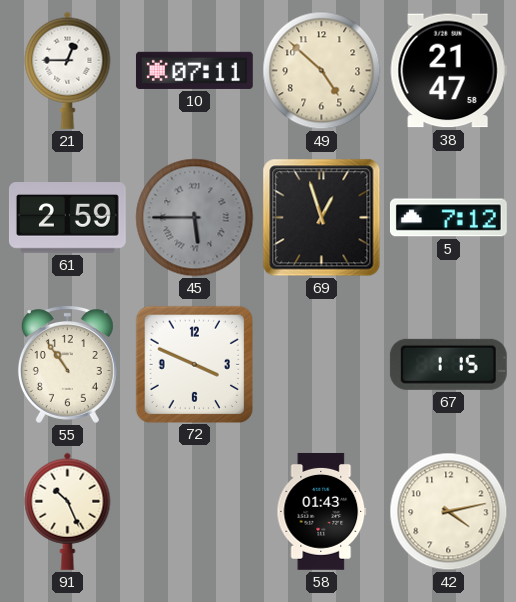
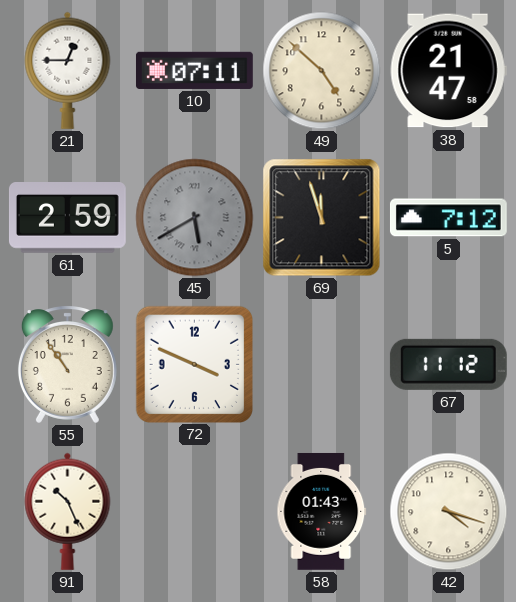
45: 5:45 -> 5:40
69: 12:57 -> 11:57
67: 1:15 -> 11:12
42: 4:13 -> 4:18
